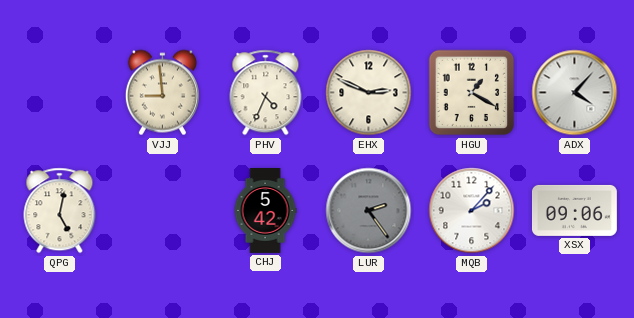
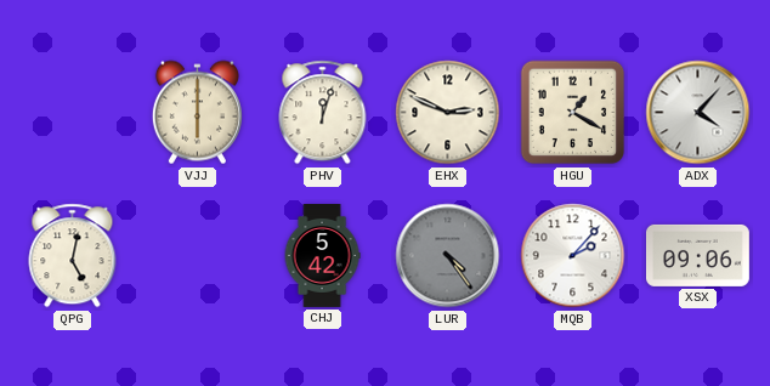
VJJ: 8:59 -> 6:00
PHV: 4:34 -> 12:03
LUR: 2:24 -> 4:24
